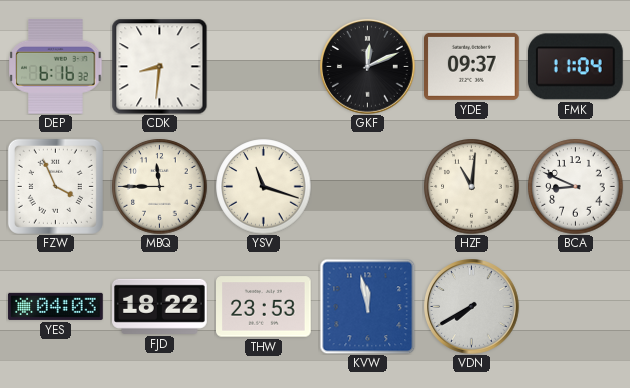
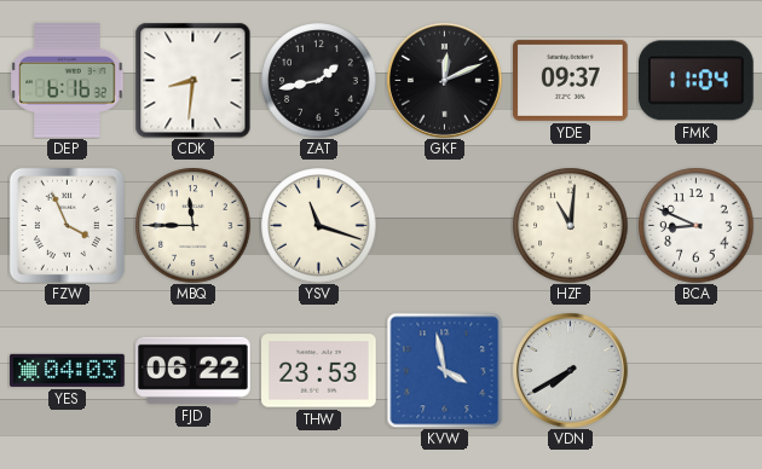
ZAT: none -> 1:43
FJD: 18:22 -> 06:22
KVW: 11:58 -> 3:58
